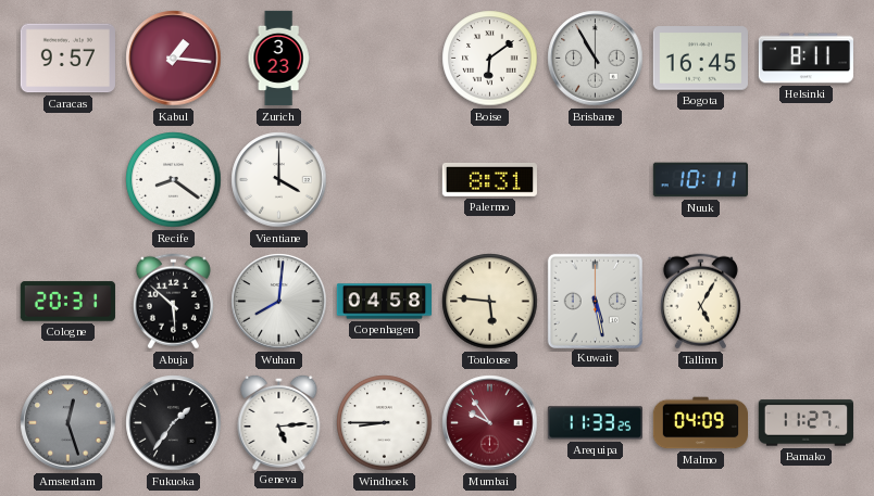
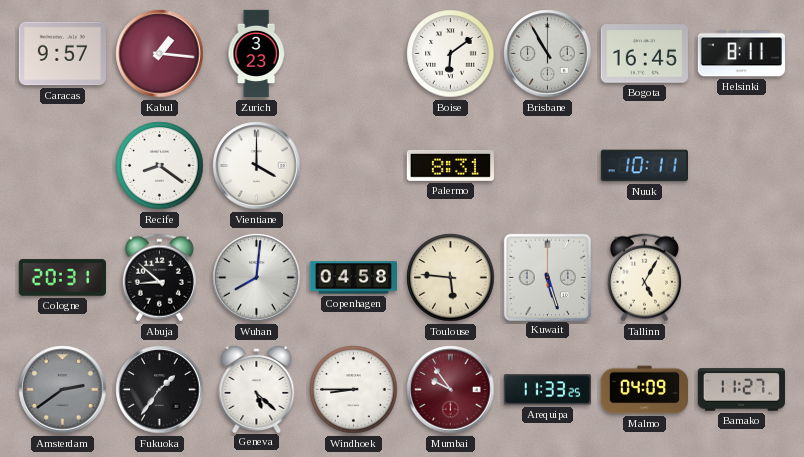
Abuja: 5:52 -> 8:52
Kuwait: 5:28 -> 5:27
Amsterdam: 12:27 -> 2:39
Geneva: 5:14 -> 5:22
